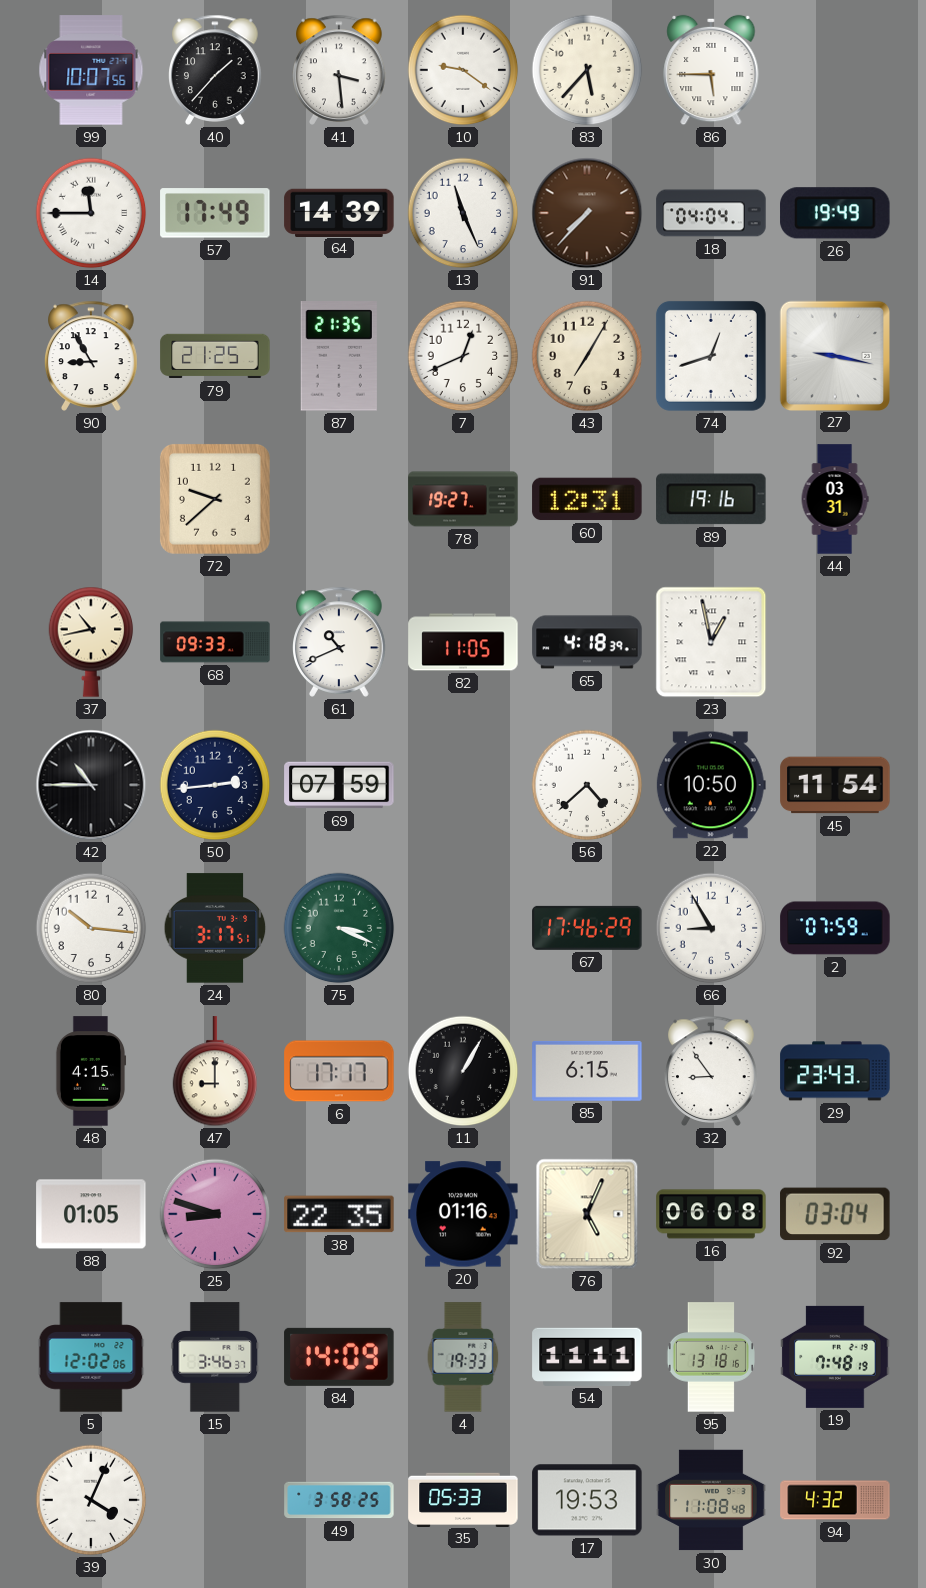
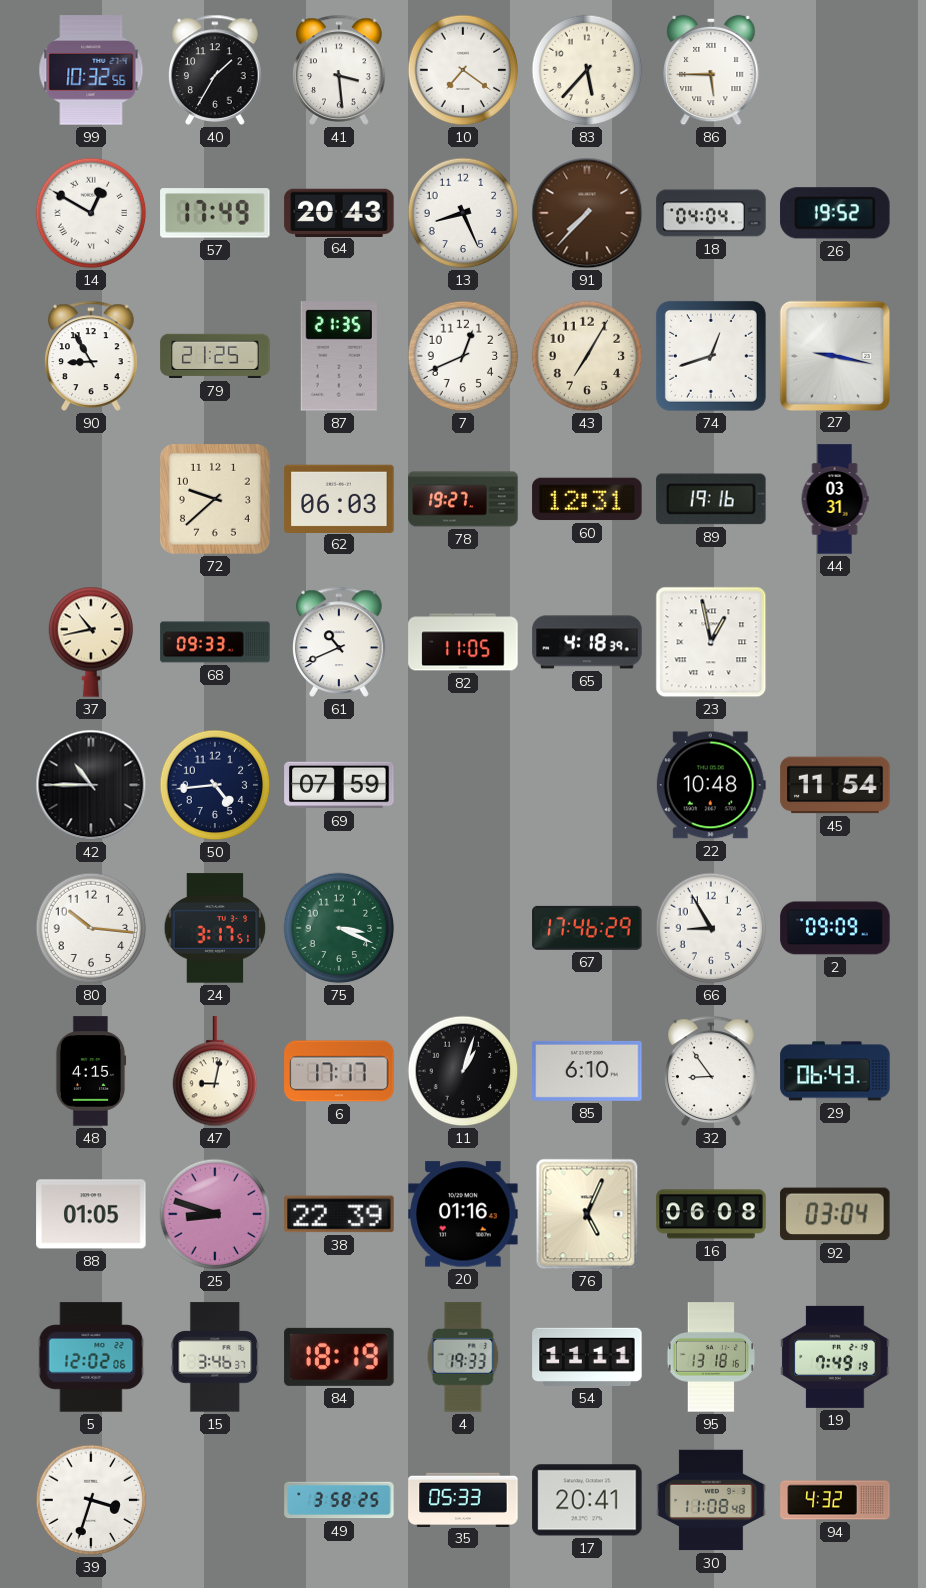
99: 10:07 -> 10:32
40: 1:37 -> 1:35
10: 9:21 -> 7:21
14: 11:45 -> 12:50
64: 14:39 -> 20:43
13: 11:26 -> 8:26
26: 19:49 -> 19:52
62: none -> 06:03
50: 2:44 -> 4:44
56: 4:38 -> none
22: 10:50 -> 10:48
2: 07:59 -> 09:09
47: 9:00 -> 9:02
11: 1:05 -> 1:03
85: 6:15 -> 6:10
29: 23:43 -> 06:43
38: 22:35 -> 22:39
84: 14:09 -> 18:19
19: 7:48 -> 7:49
39: 4:04 -> 3:33
17: 19:53 -> 20:41
